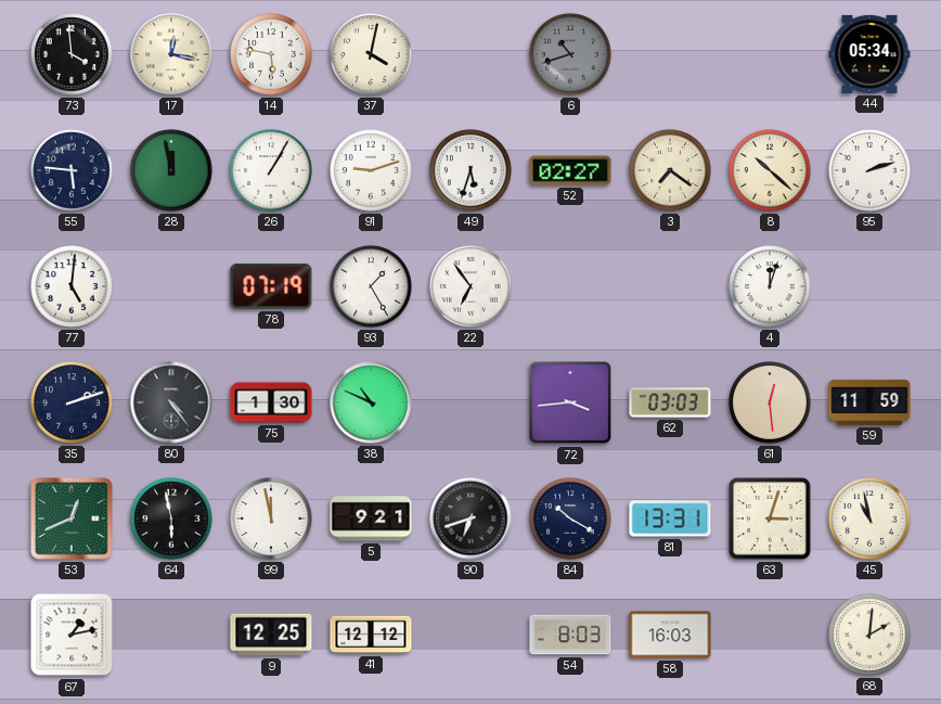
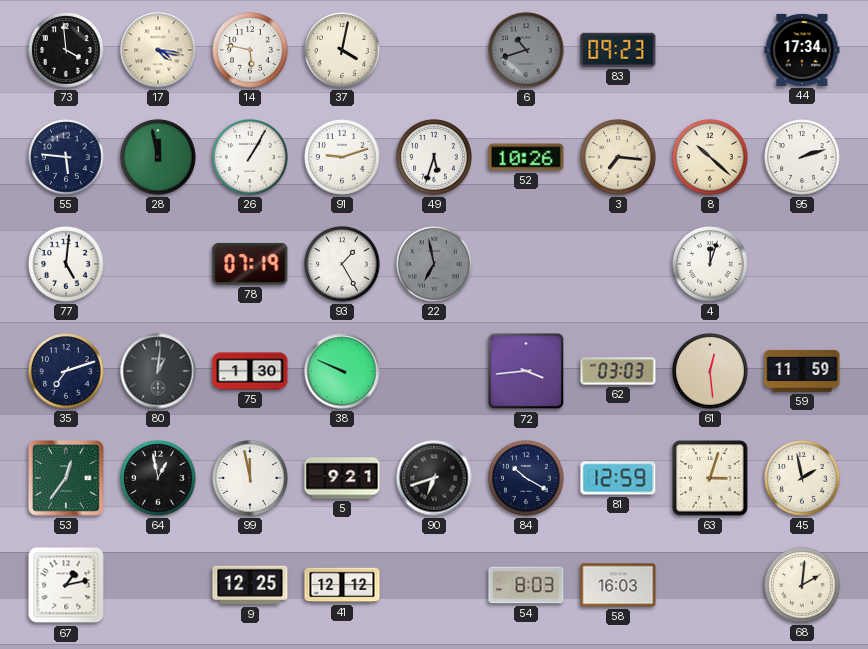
17: 12:17 -> 4:17
83: none -> 09:23
44: 05:34 -> 17:34
52: 02:27 -> 10:26
3: 7:21 -> 7:16
22: 6:54 -> 6:58
22 dial: white -> grey
35: 2:12 -> 7:12
80: 4:24 -> 1:01
38: 10:49 -> 9:49
53: 12:41 -> 12:36
64: 5:58 -> 12:58
81: 13:31 -> 12:59
45: 10:58 -> 1:58
